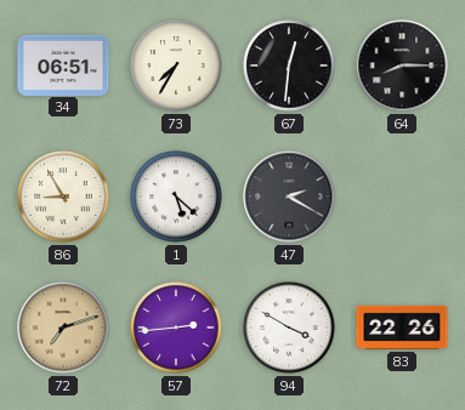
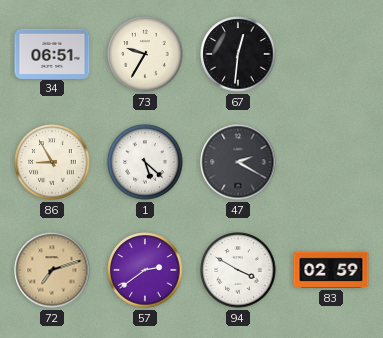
73: 7:35 -> 9:35
64: 8:15 -> none
57: 2:44 -> 2:39
83: 22:26 -> 02:59
